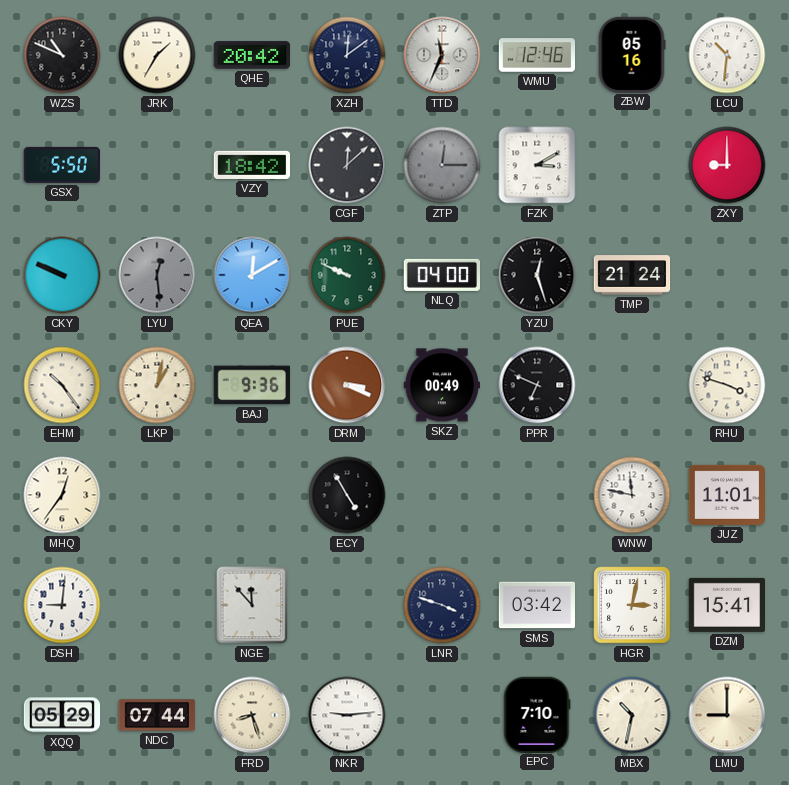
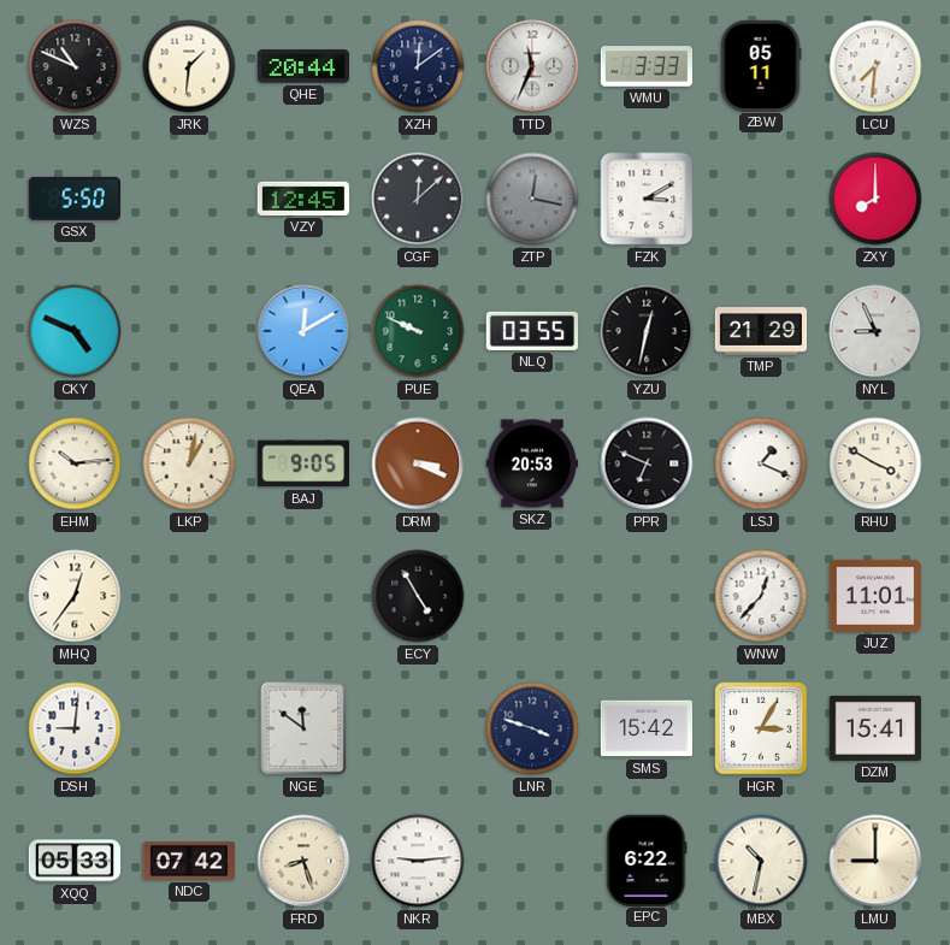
JRK: 1:35 -> 1:31
QHE: 20:42 -> 20:44
WMU: 12:46 -> 3:33
ZBW: 05:16 -> 05:11
LCU: 10:31 -> 7:31
VZY: 18:42 -> 12:45
ZTP: 12:15 -> 12:17
ZXY: 9:00 -> 8:00
CKY: 9:49 -> 4:49
LYU: 12:29 -> none
NLQ: 04:00 -> 03:55
YZU: 12:27 -> 12:32
TMP: 21:24 -> 21:29
NYL: none -> 8:56
EHM: 10:24 -> 10:14
BAJ: 9:36 -> 9:05
SKZ: 00:49 -> 20:53
LSJ: none -> 1:19
RHU: 3:48 -> 3:50
WNW: 11:47 -> 12:37
NGE: 11:53 -> 11:51
SMS: 03:42 -> 15:42
HGR: 3:02 -> 3:05
XQQ: 05:29 -> 05:33
NDC: 07:44 -> 07:42
EPC: 7:10 -> 6:22
